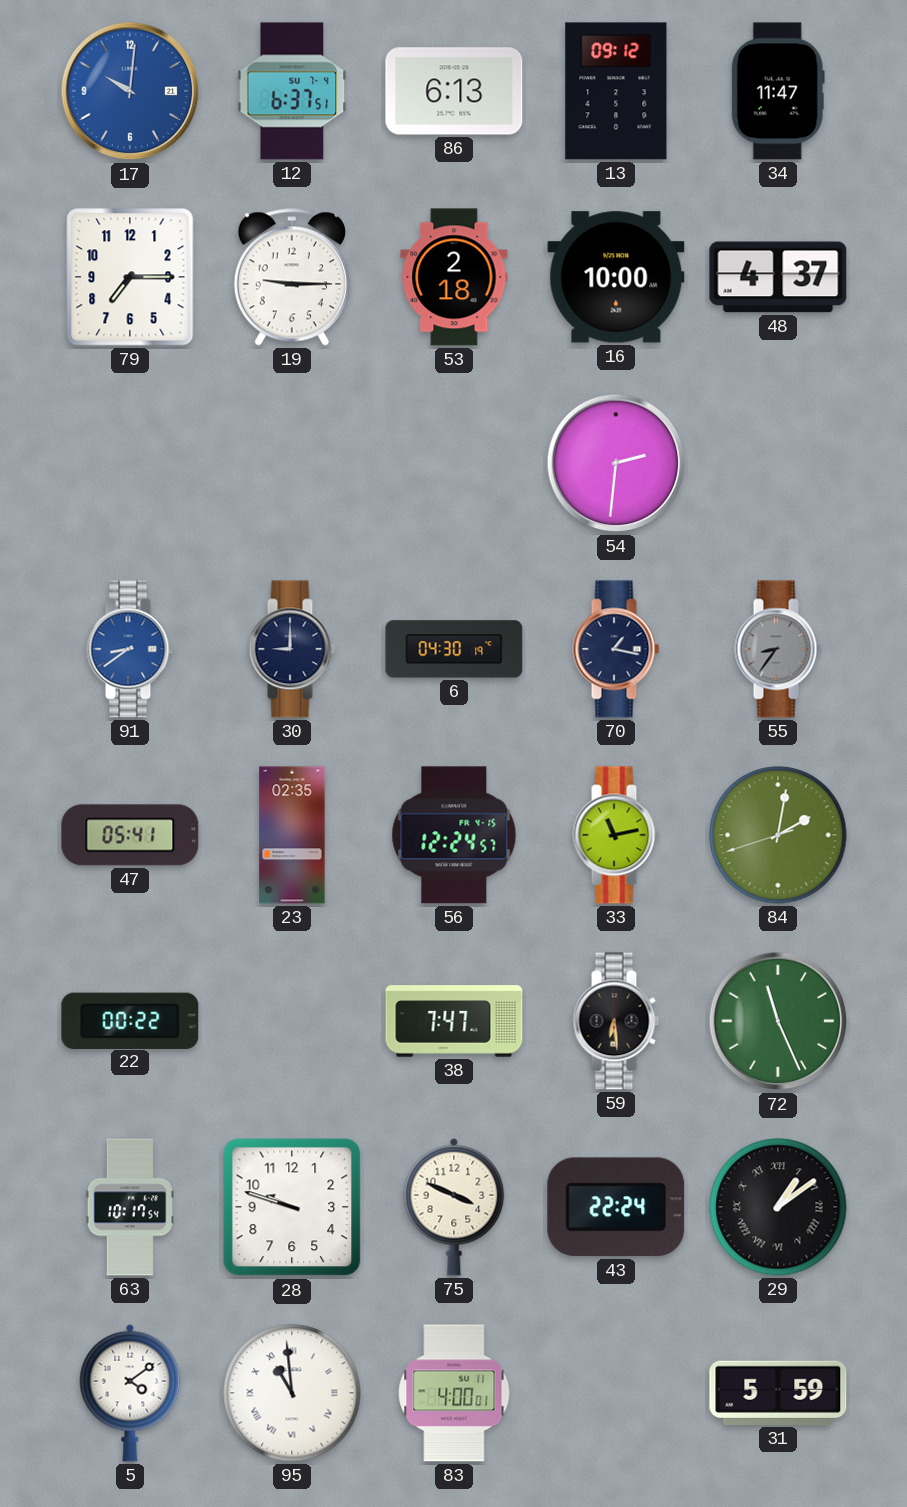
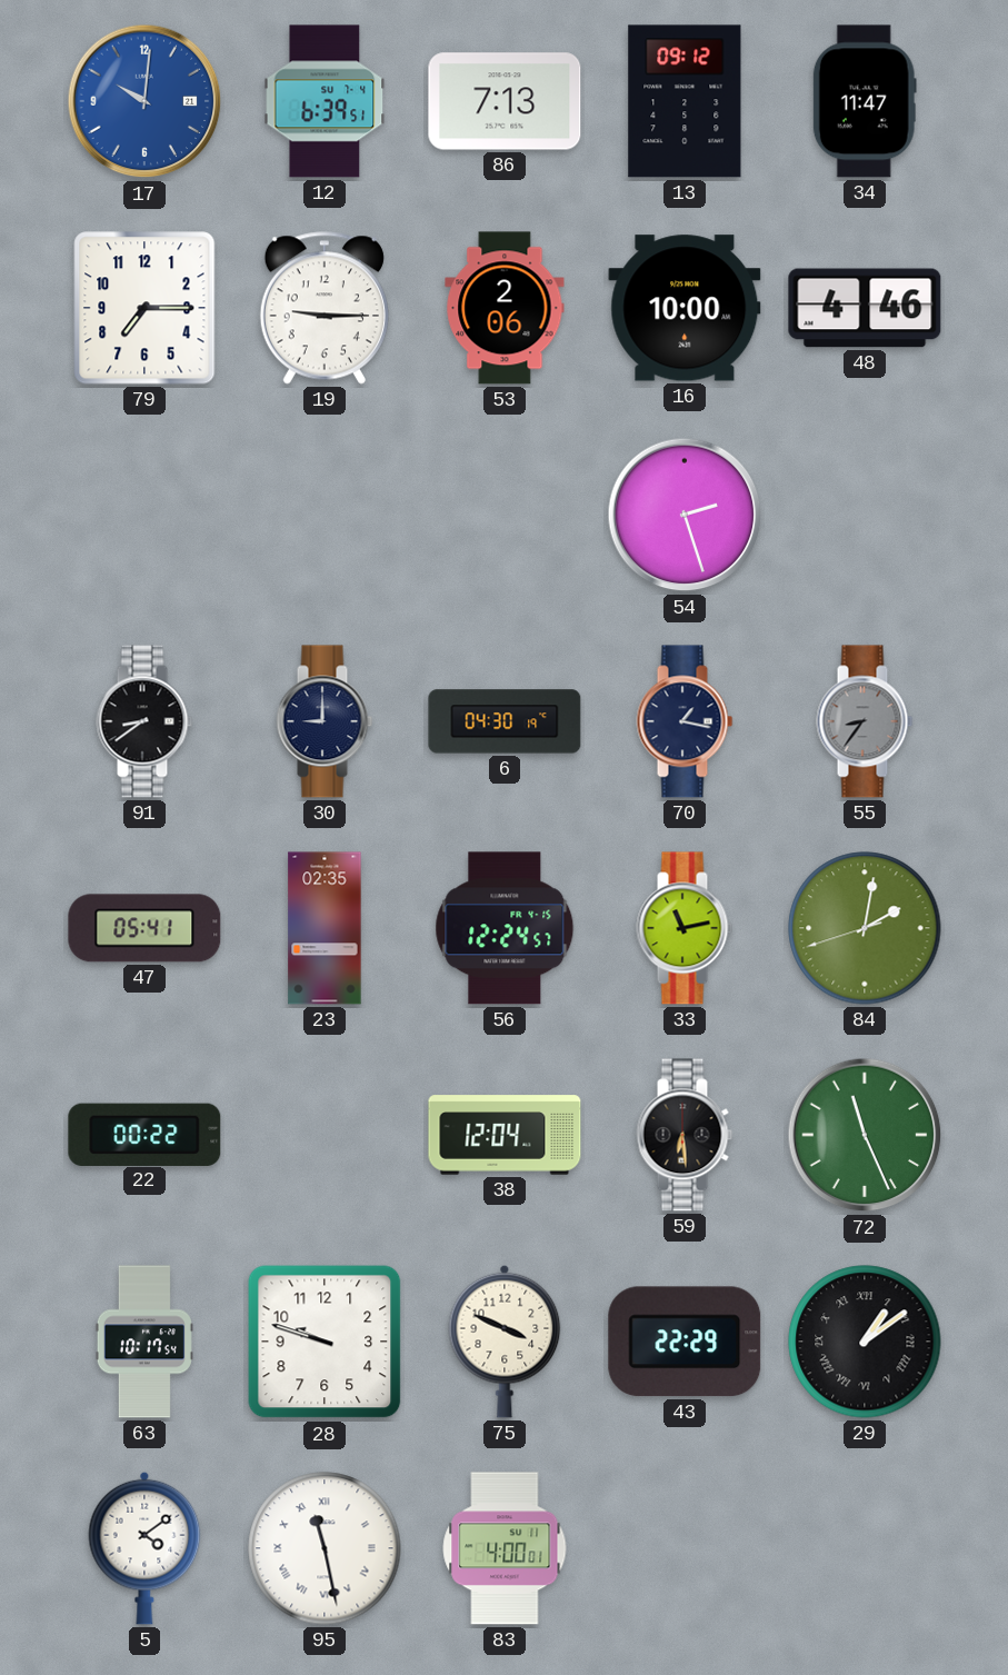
12: 6:37 -> 6:39
86: 6:13 -> 7:13
53: 2:18 -> 2:06
48: 4:37 -> 4:46
54: 2:31 -> 2:27
91 dial: blue -> black
38: 7:47 -> 12:04
43: 22:24 -> 22:29
95: 10:59 -> 11:28
31: 5:59 -> none
